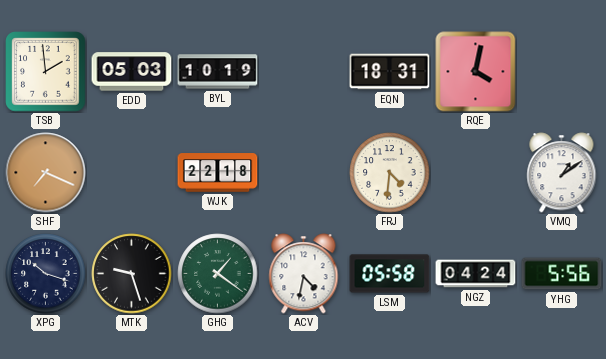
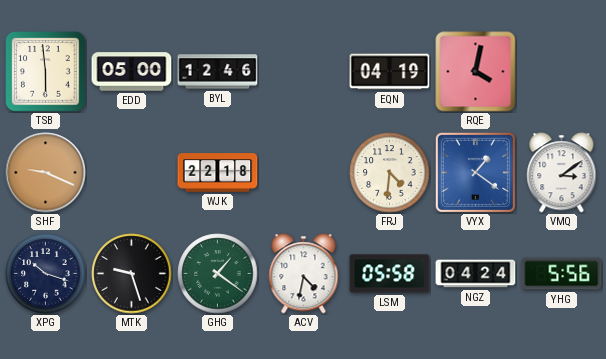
TSB: 1:59 -> 5:59
EDD: 05:03 -> 05:00
BYL: 10:19 -> 12:46
EQN: 18:31 -> 04:19
SHF: 7:19 -> 9:19
VYX: none -> 1:21
VMQ: 1:09 -> 3:09
